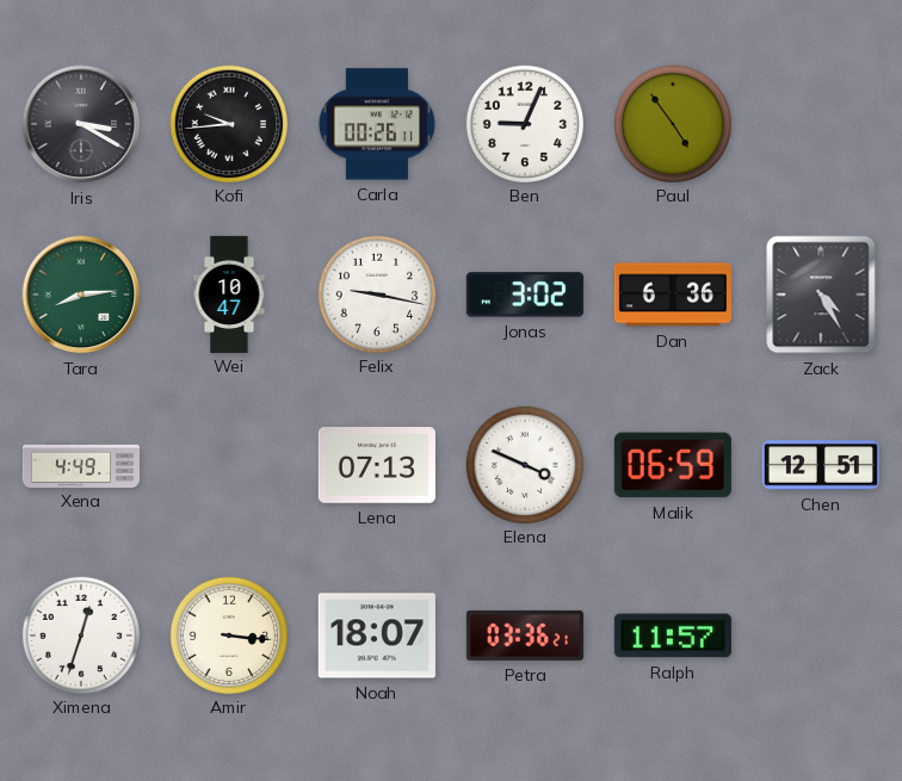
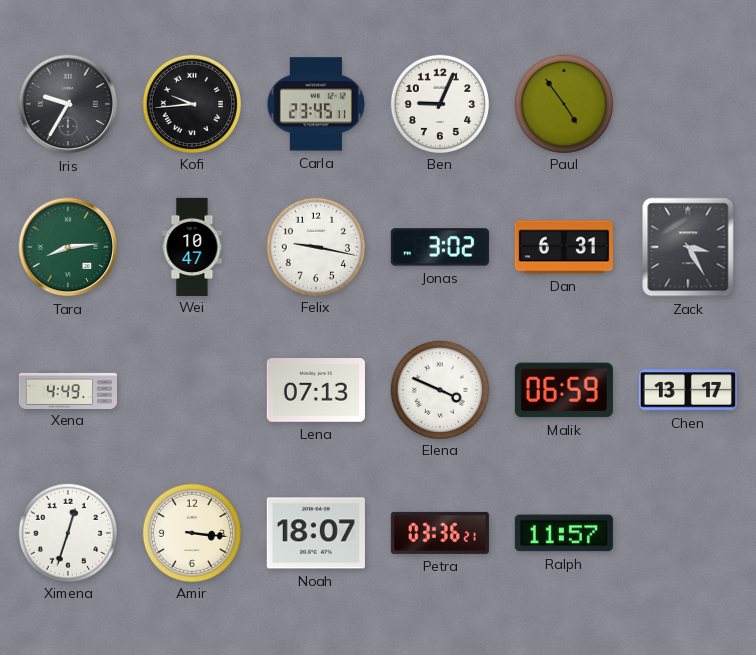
Iris: 3:20 -> 9:35
Carla: 00:26 -> 23:45
Dan: 6:36 -> 6:31
Zack: 4:25 -> 3:25
Chen: 12:51 -> 13:17
